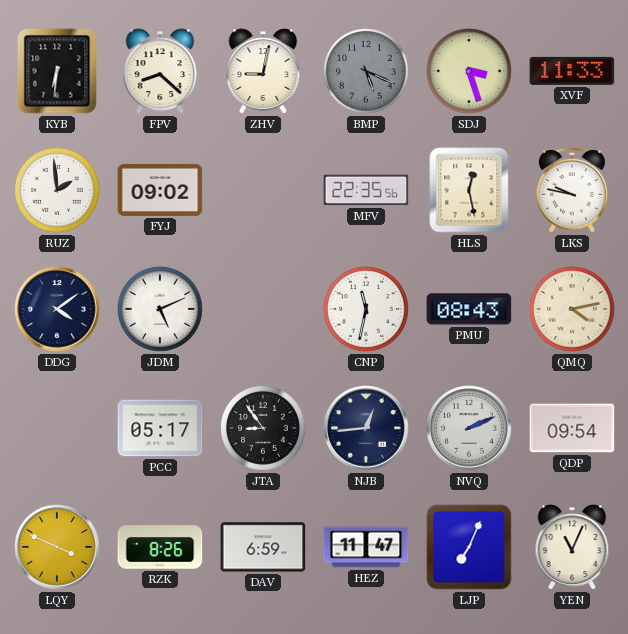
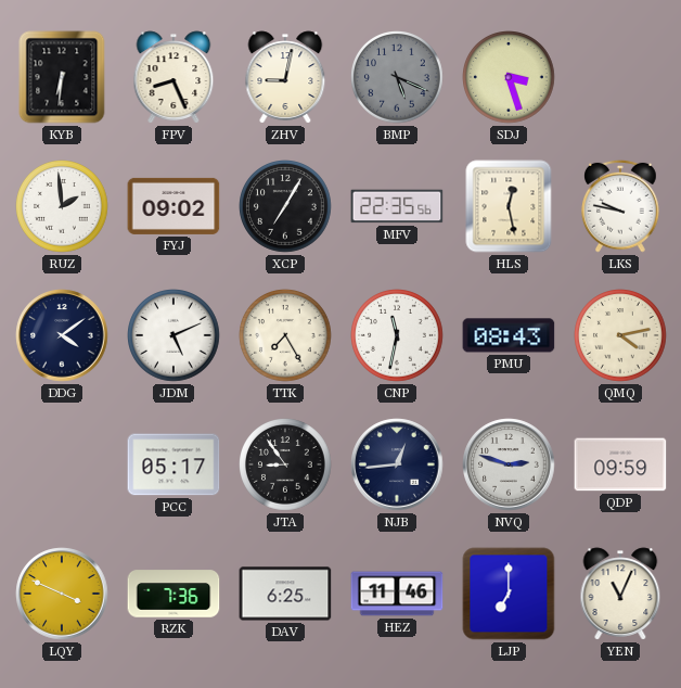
FPV: 8:22 -> 8:26
XVF: 11:33 -> none
XCP: none -> 7:05
TTK: none -> 7:25
NVQ: 2:11 -> 2:48
QDP: 09:54 -> 09:59
RZK: 8:26 -> 7:36
DAV: 6:59 -> 6:25
HEZ: 11:47 -> 11:46
LJP: 7:04 -> 7:00
